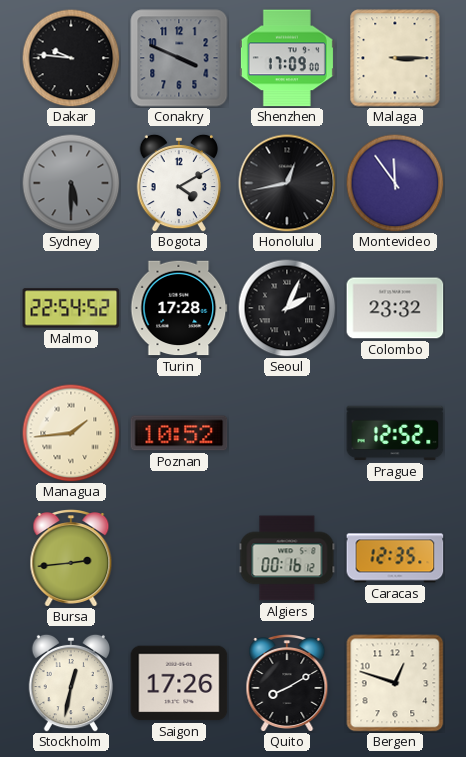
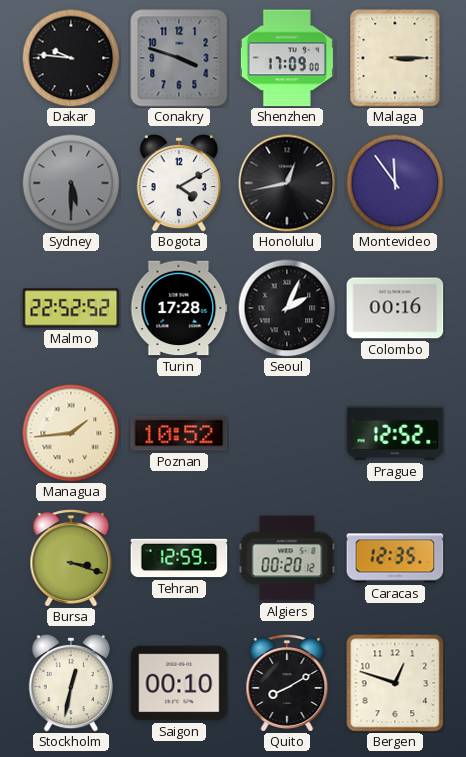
Conakry: 3:49 -> 3:48
Malmo: 22:54 -> 22:52
Colombo: 23:32 -> 00:16
Bursa: 2:44 -> 3:18
Tehran: none -> 12:59
Algiers: 00:16 -> 00:20
Saigon: 17:26 -> 00:10
